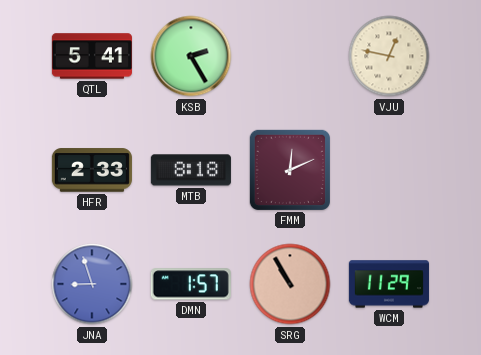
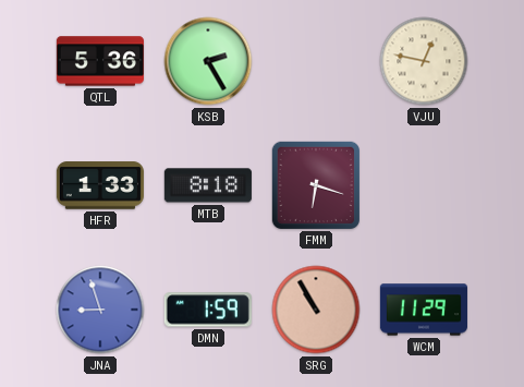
QTL: 5:41 -> 5:36
HFR: 2:33 -> 1:33
FMM: 12:11 -> 6:18
DMN: 1:57 -> 1:59
